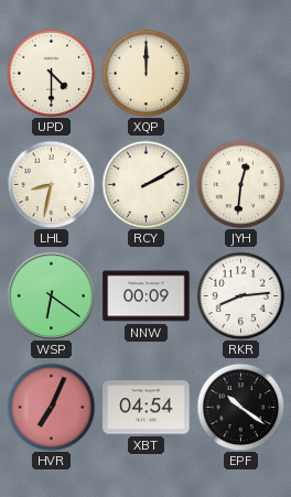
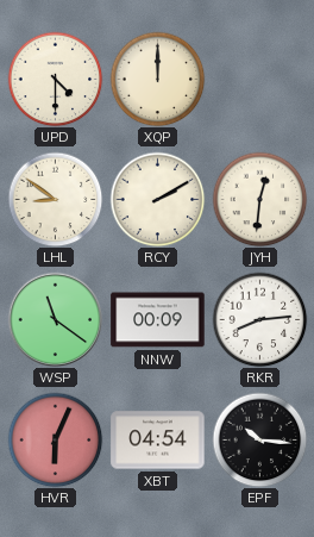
LHL: 8:32 -> 8:51
WSP: 6:21 -> 11:21
HVR: 7:04 -> 6:04
EPF: 10:21 -> 10:16
